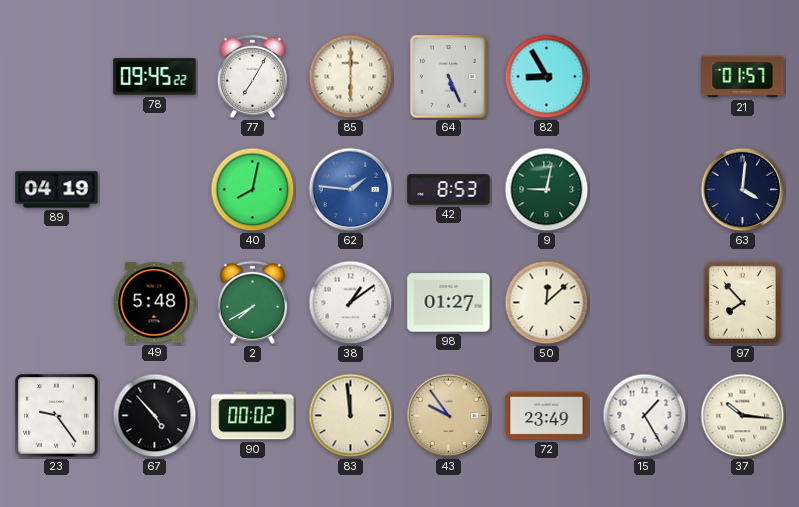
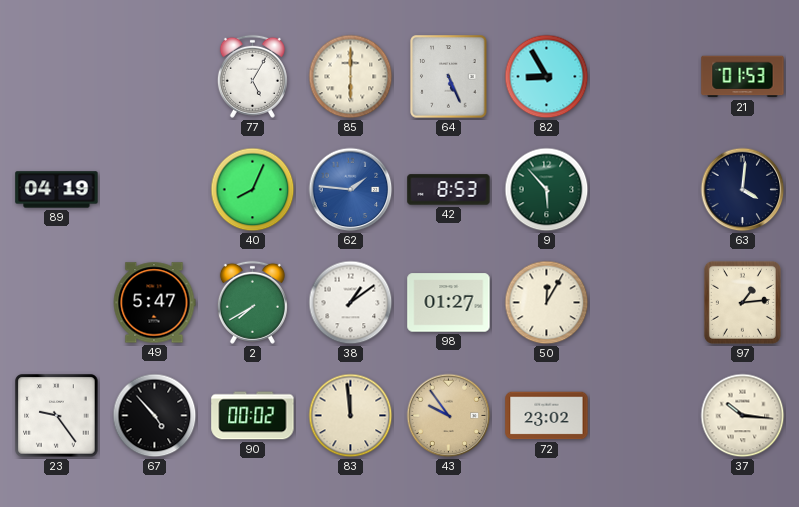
78: 09:45 -> none
77: 7:05 -> 5:05
21: 01:57 -> 01:53
40: 8:02 -> 8:04
9: 9:02 -> 5:53
49: 5:48 -> 5:47
50: 12:08 -> 12:05
97: 7:53 -> 1:14
72: 23:49 -> 23:02
15: 1:25 -> none
